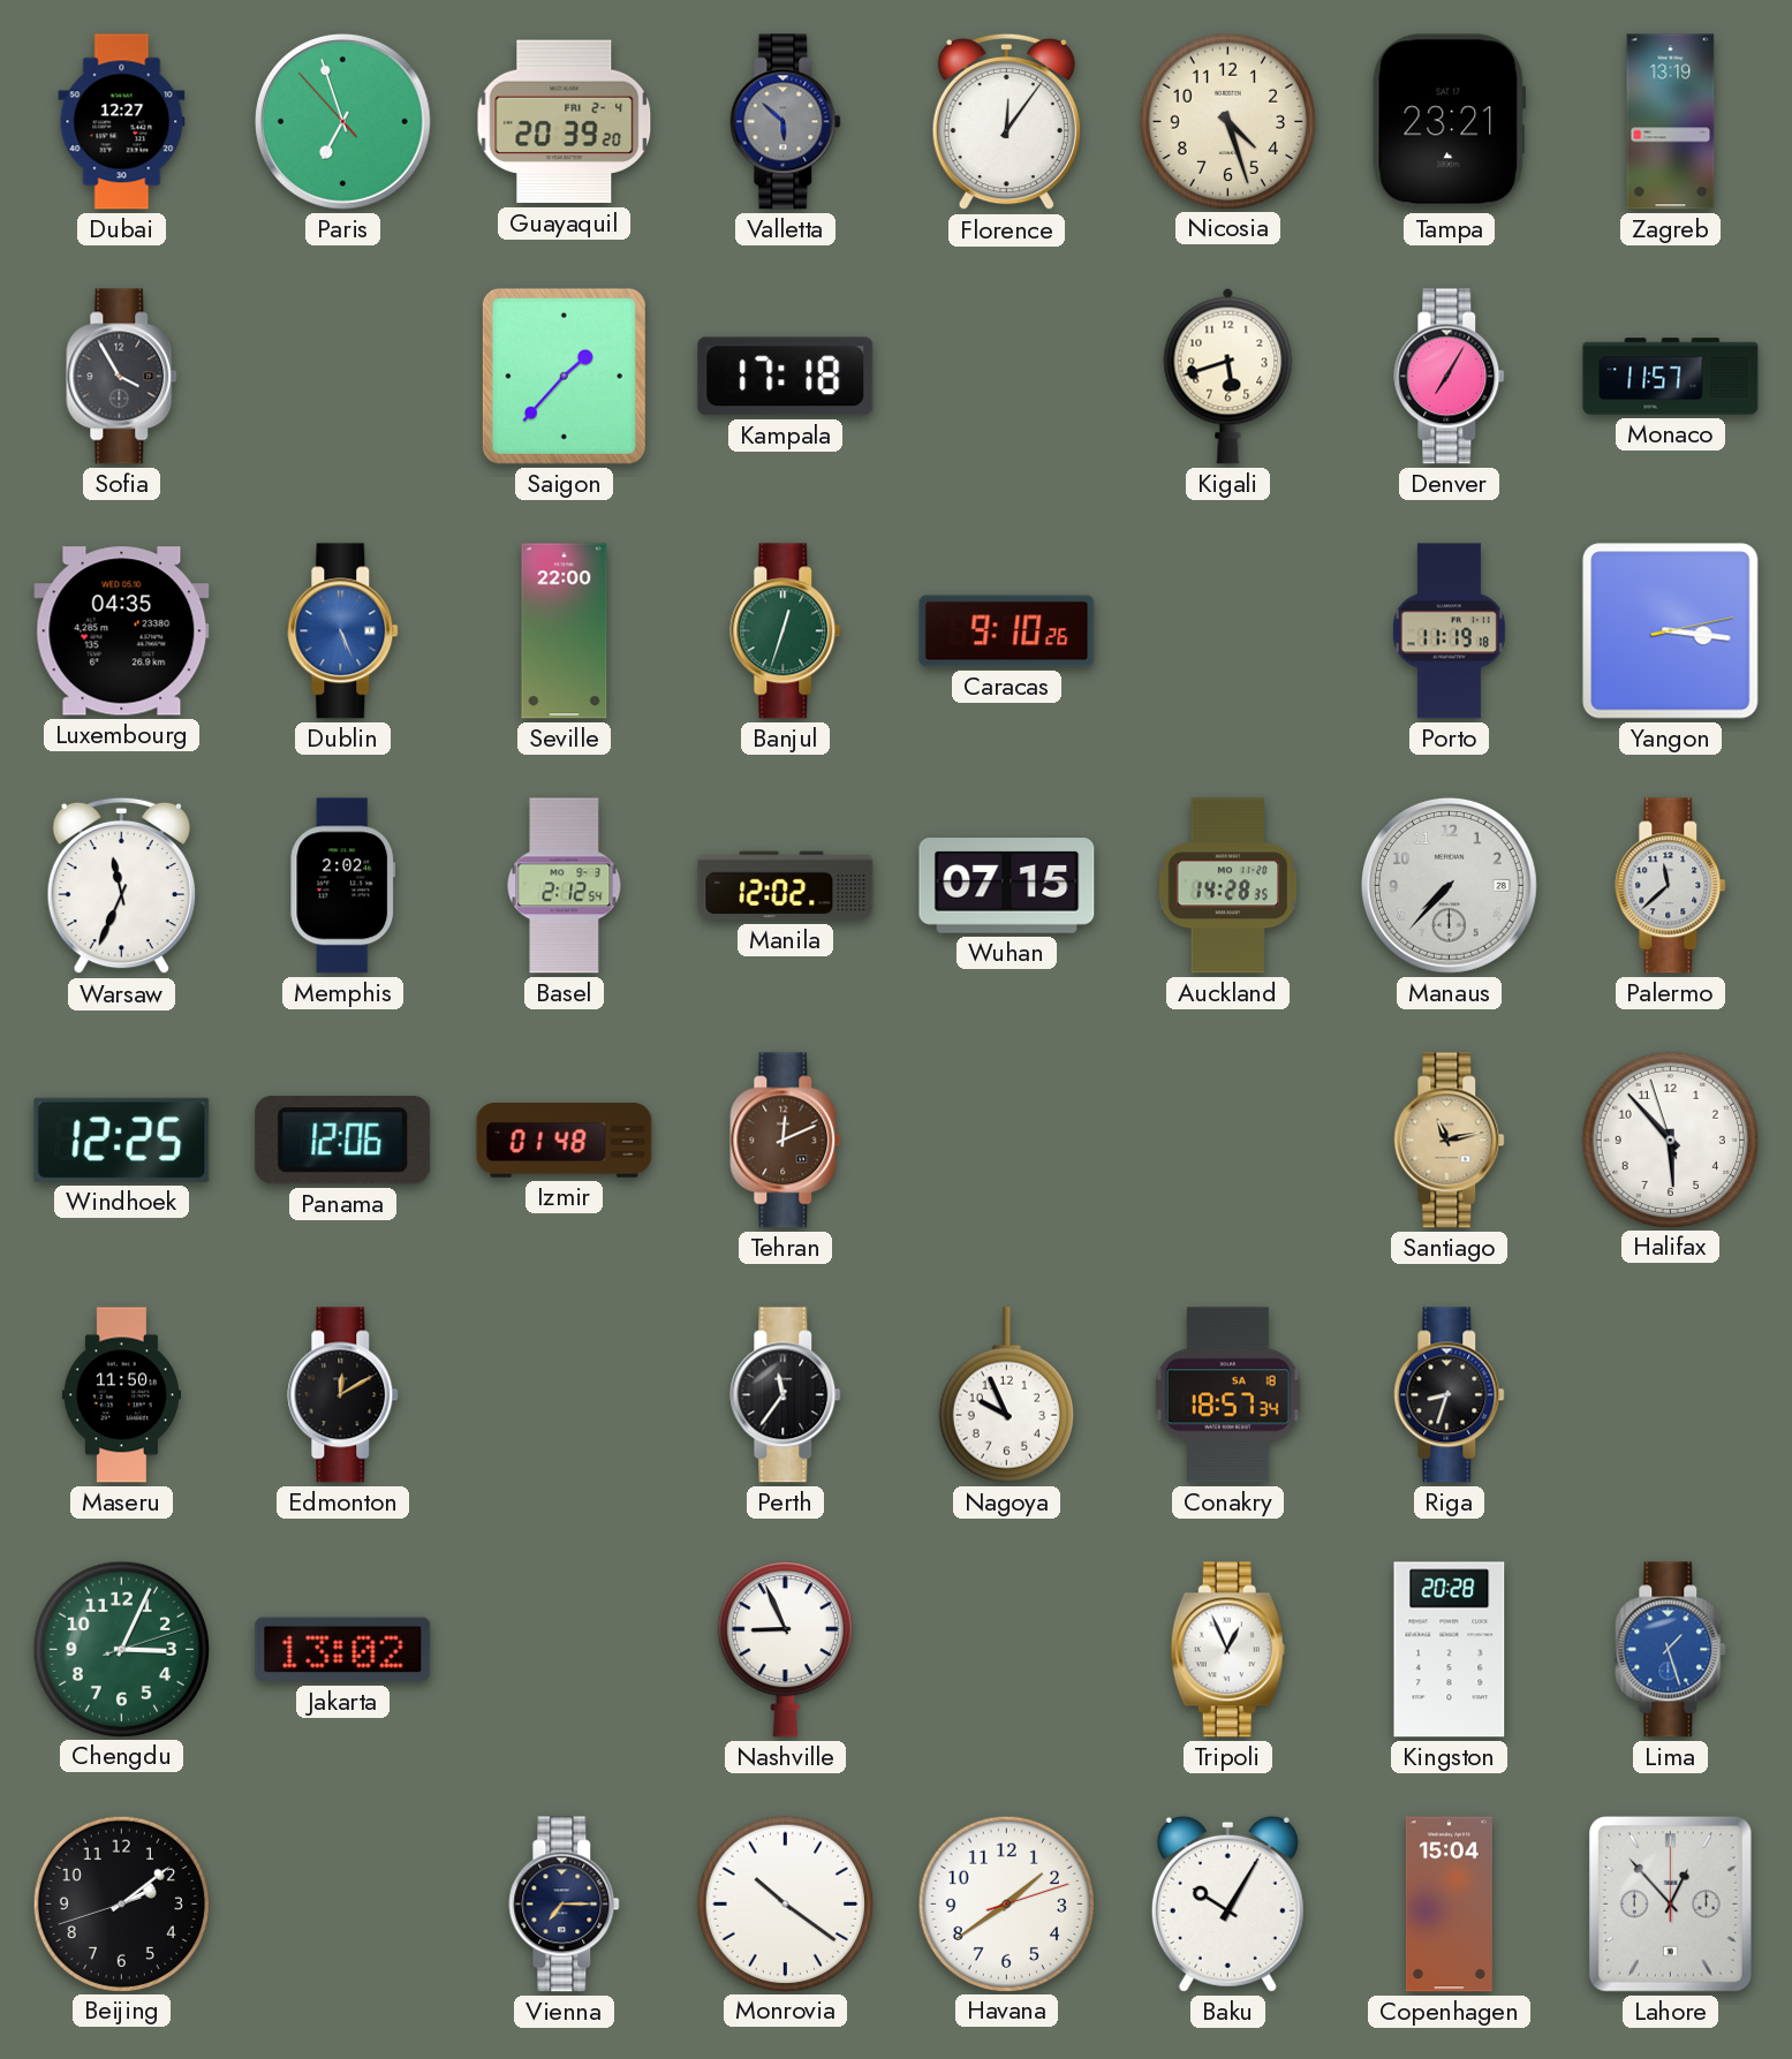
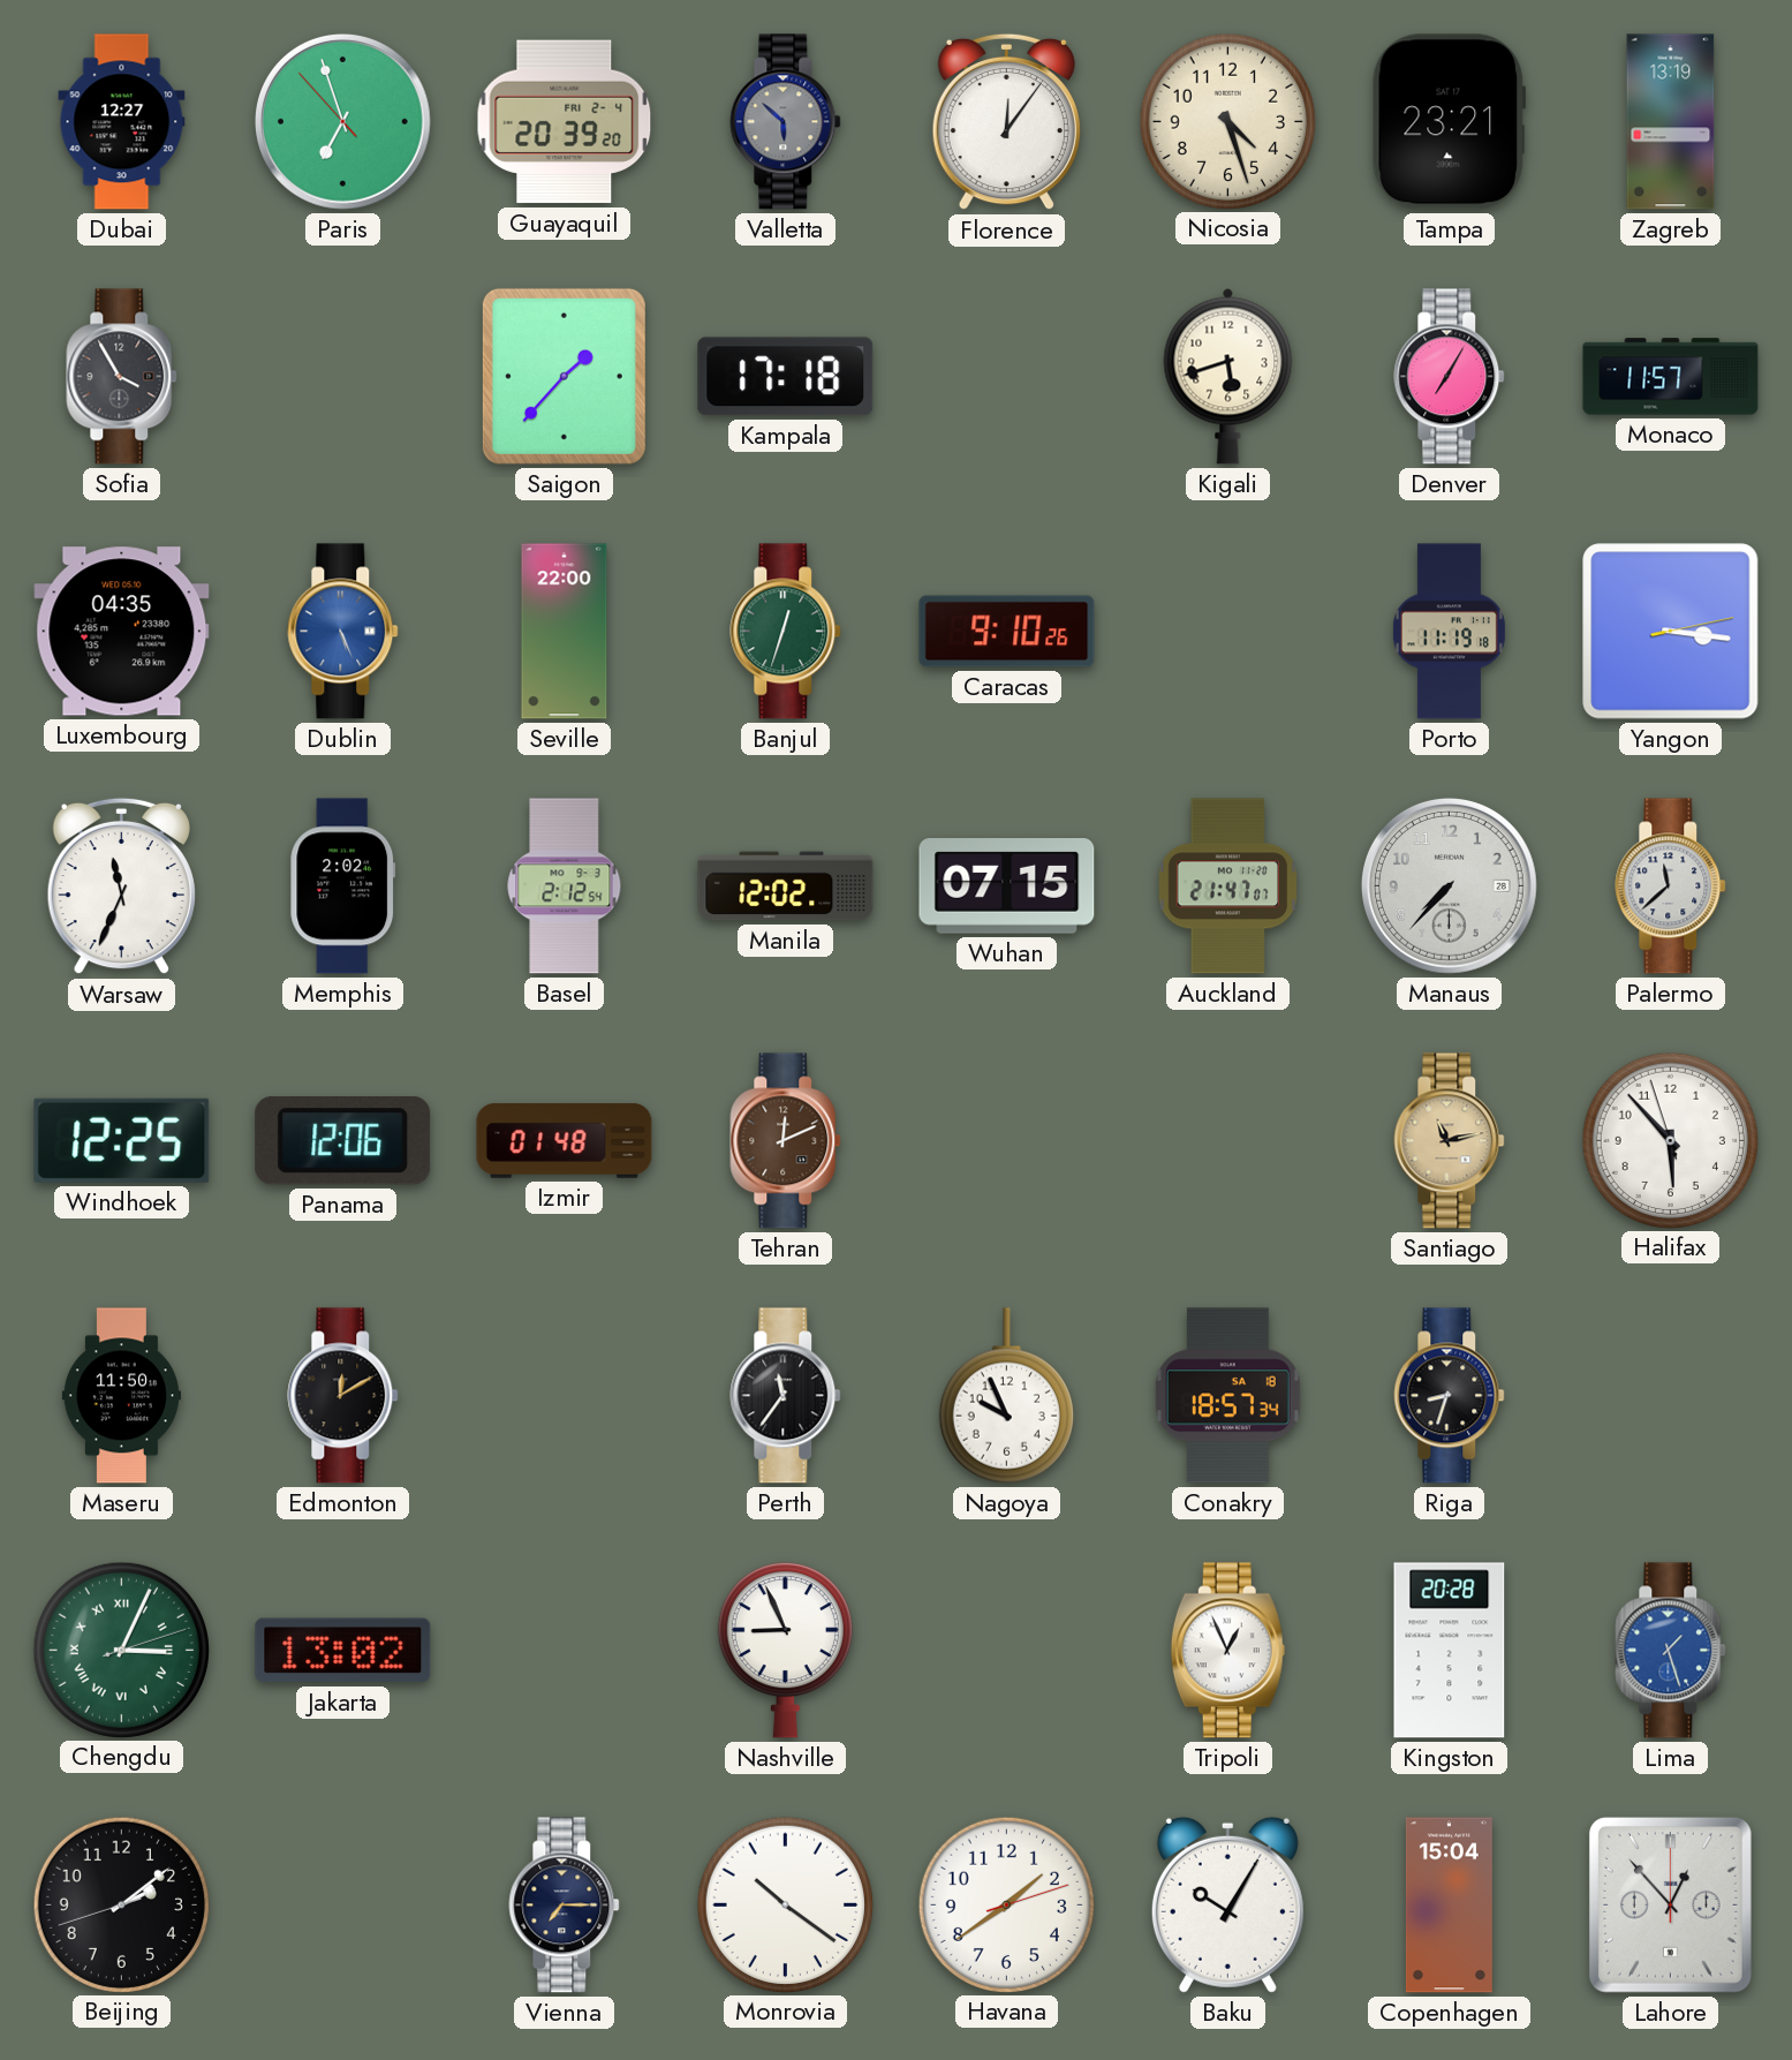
Auckland: 14:28 -> 21:47
Chengdu numerals: Arabic -> Roman
